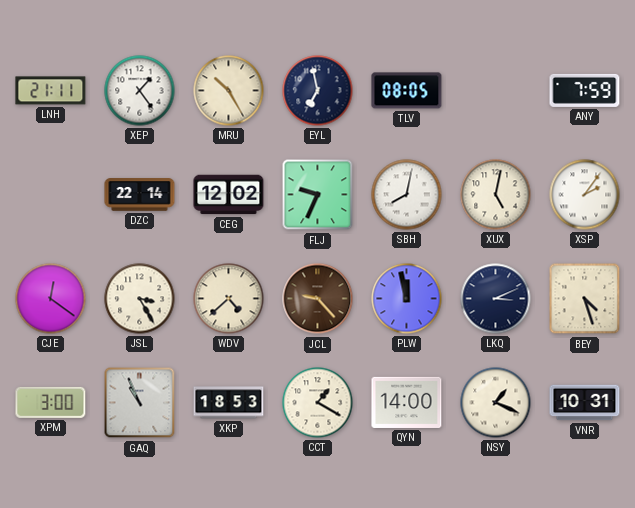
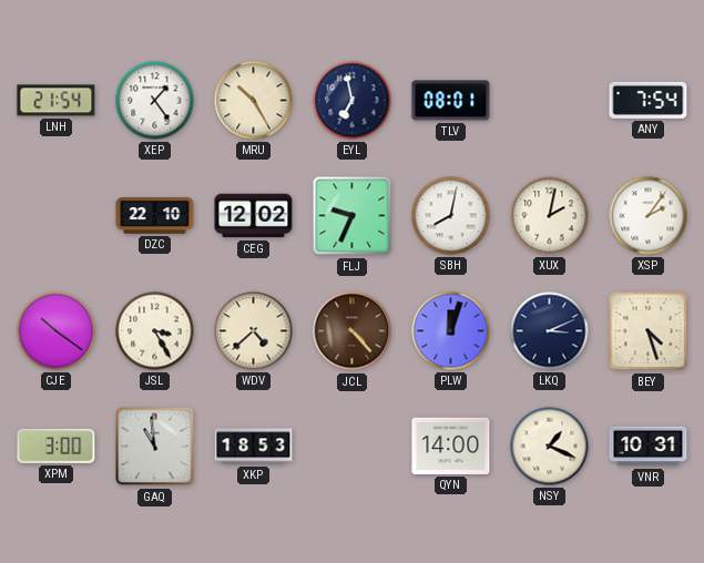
LNH: 21:11 -> 21:54
TLV: 08:05 -> 08:01
ANY: 7:59 -> 7:54
DZC: 22:14 -> 22:10
XUX: 5:02 -> 2:02
CJE: 12:21 -> 10:21
JCL: 9:23 -> 4:23
PLW: 11:58 -> 12:03
GAQ: 10:56 -> 10:59
CCT: 1:20 -> none
